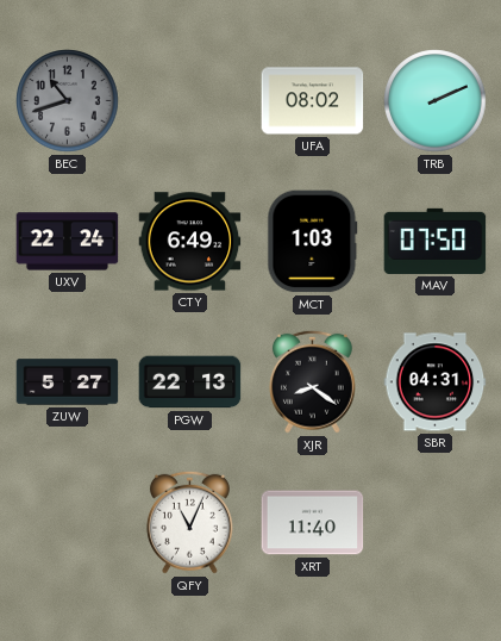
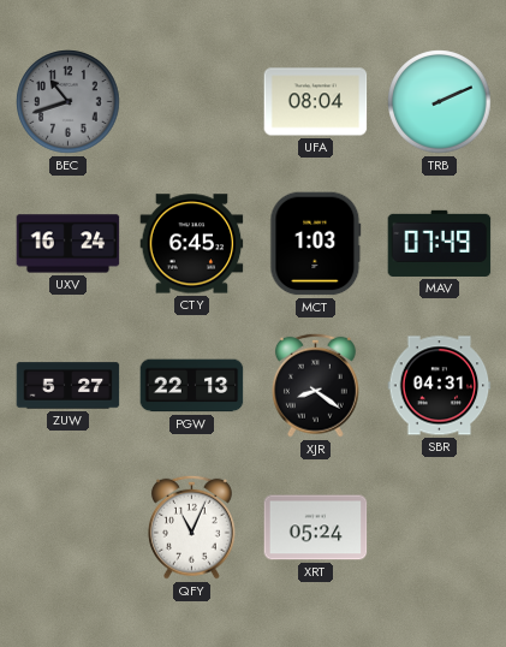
UFA: 08:02 -> 08:04
UXV: 22:24 -> 16:24
CTY: 6:49 -> 6:45
MAV: 07:50 -> 07:49
XRT: 11:40 -> 05:24
